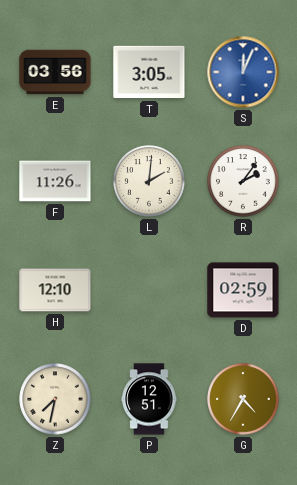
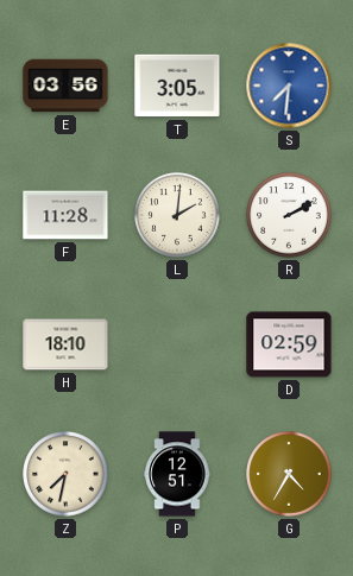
S: 12:04 -> 7:31
F: 11:26 -> 11:28
R: 2:06 -> 2:10
H: 12:10 -> 18:10
